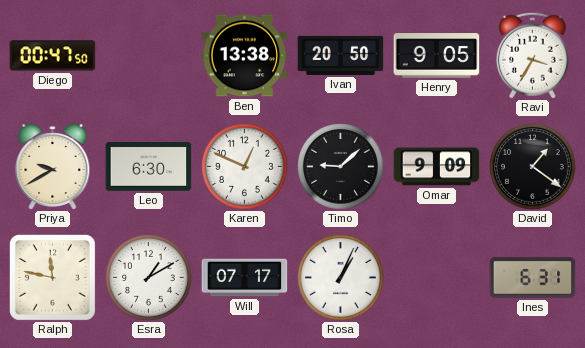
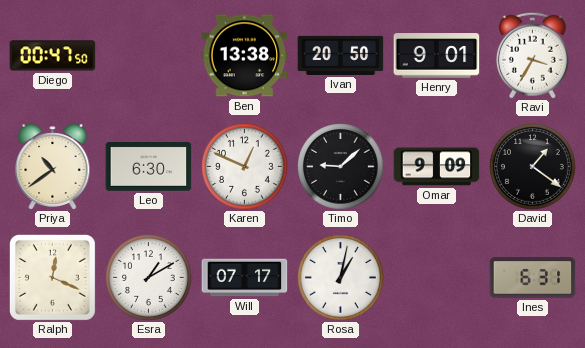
Henry: 9:05 -> 9:01
Priya: 9:40 -> 10:39
Ralph: 11:47 -> 12:19
Rosa: 1:04 -> 1:02
